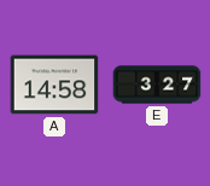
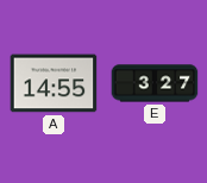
A: 14:58 -> 14:55
